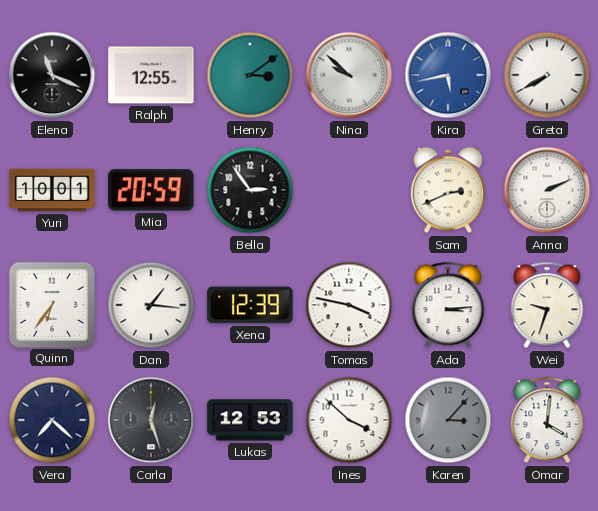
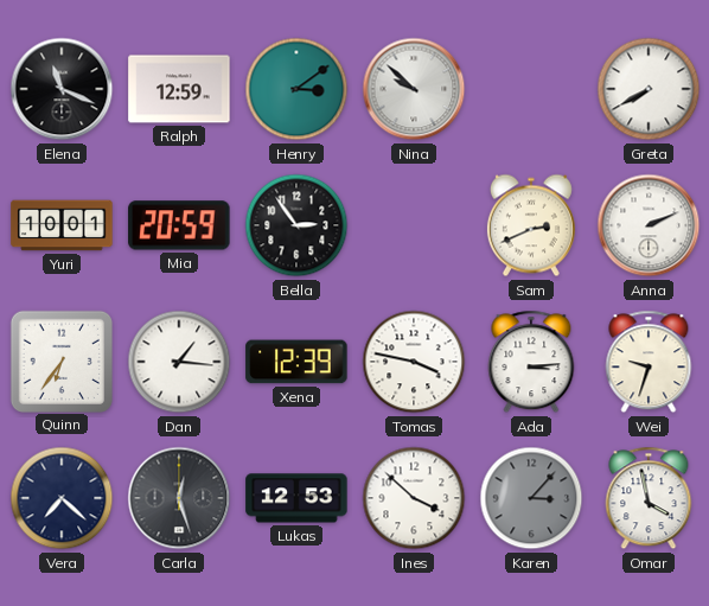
Ralph: 12:55 -> 12:59
Kira: 5:43 -> none
Omar: 4:01 -> 3:58
